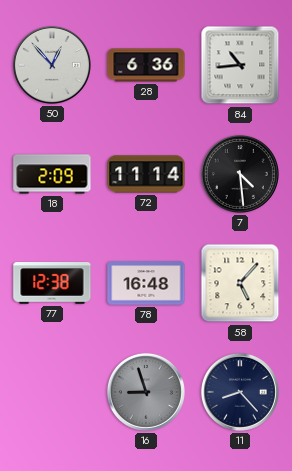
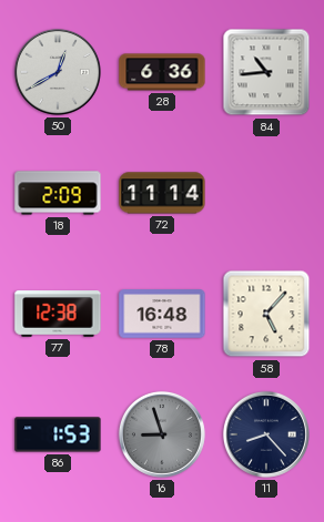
50: 12:53 -> 12:40
7: 4:29 -> none
86: none -> 1:53
